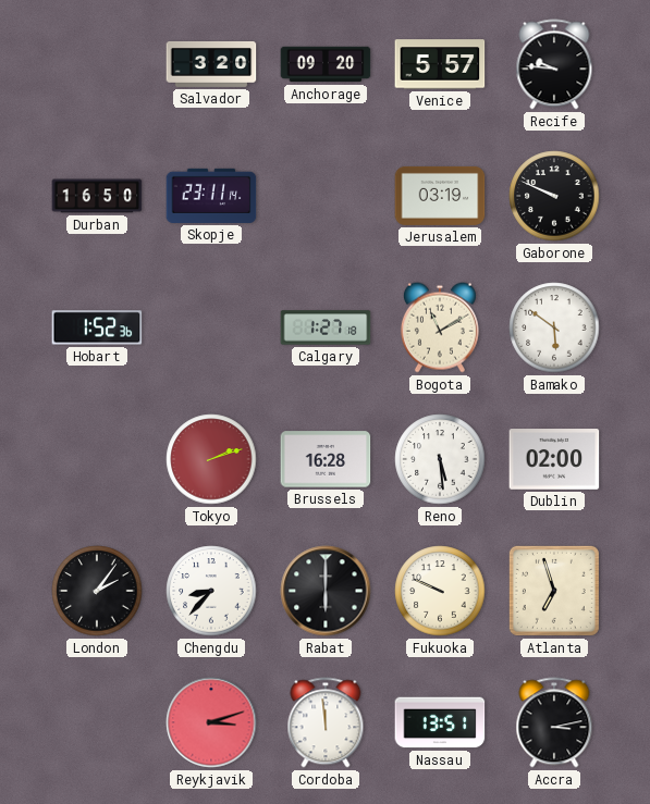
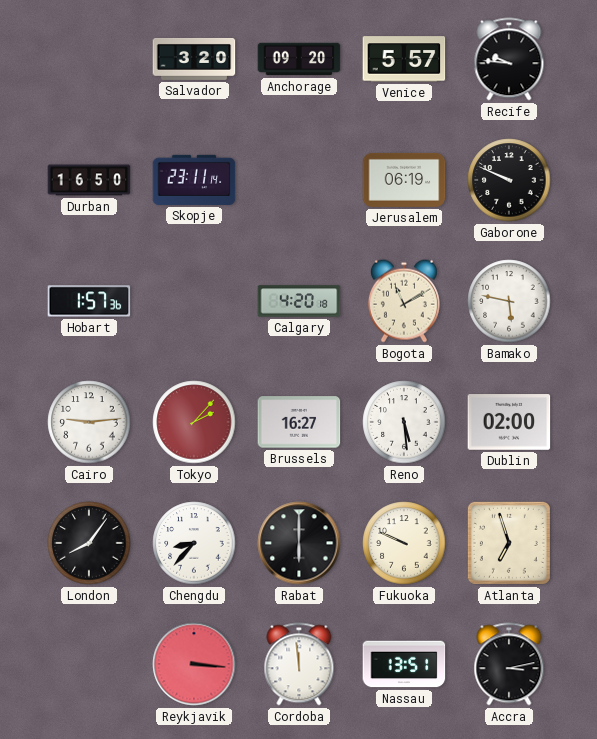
Jerusalem: 03:19 -> 06:19
Hobart: 1:52 -> 1:57
Calgary: 1:27 -> 4:20
Bamako: 5:51 -> 5:47
Cairo: none -> 9:14
Tokyo: 2:12 -> 2:07
Brussels: 16:28 -> 16:27
London: 2:06 -> 8:06
Reykjavik: 3:12 -> 3:16
